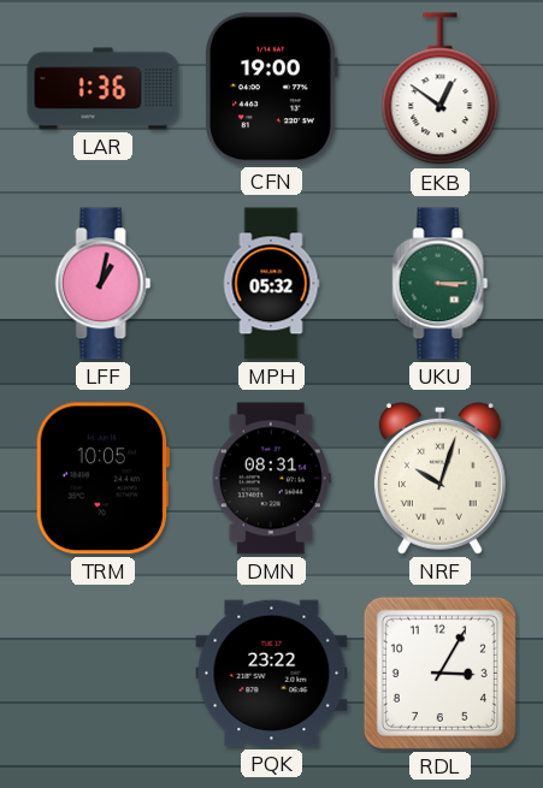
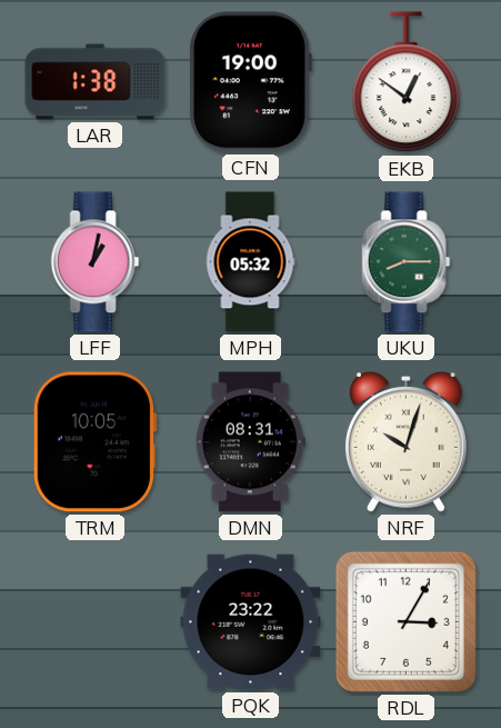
LAR: 1:36 -> 1:38
UKU: 3:15 -> 8:15
